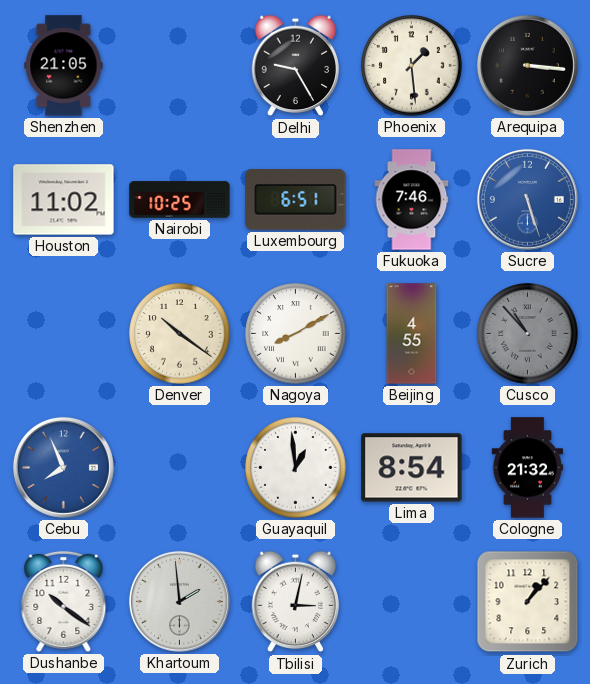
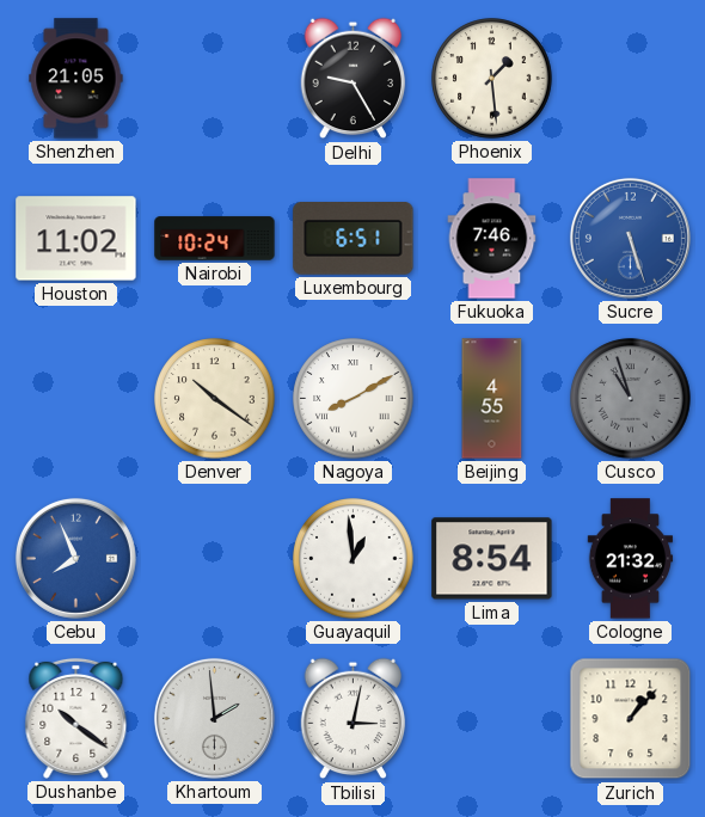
Arequipa: 3:16 -> none
Nairobi: 10:25 -> 10:24
Cusco: 10:53 -> 10:57
